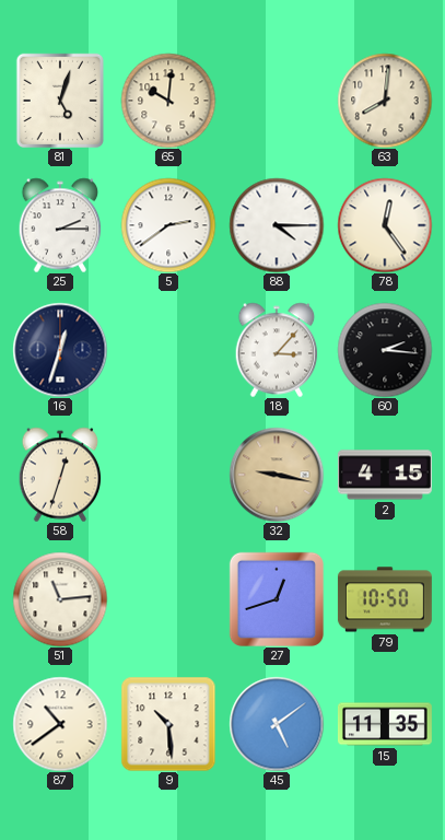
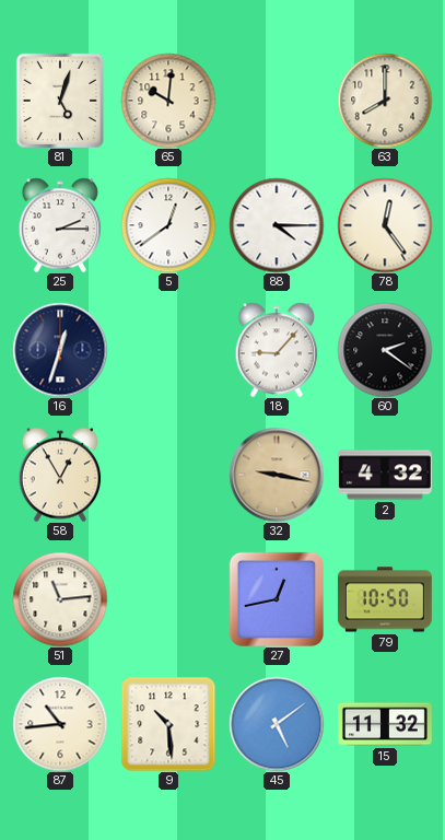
63: 8:01 -> 8:00
5: 2:39 -> 12:39
18: 3:07 -> 9:07
60: 2:16 -> 2:21
58: 12:33 -> 12:55
2: 4:15 -> 4:32
27: 12:42 -> 12:43
87: 10:39 -> 10:44
15: 11:35 -> 11:32
